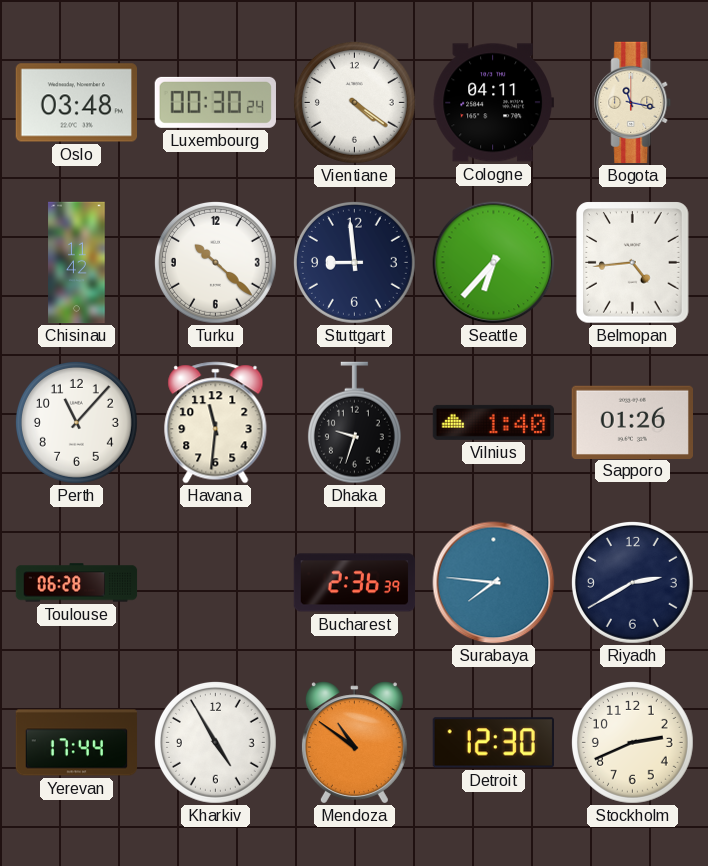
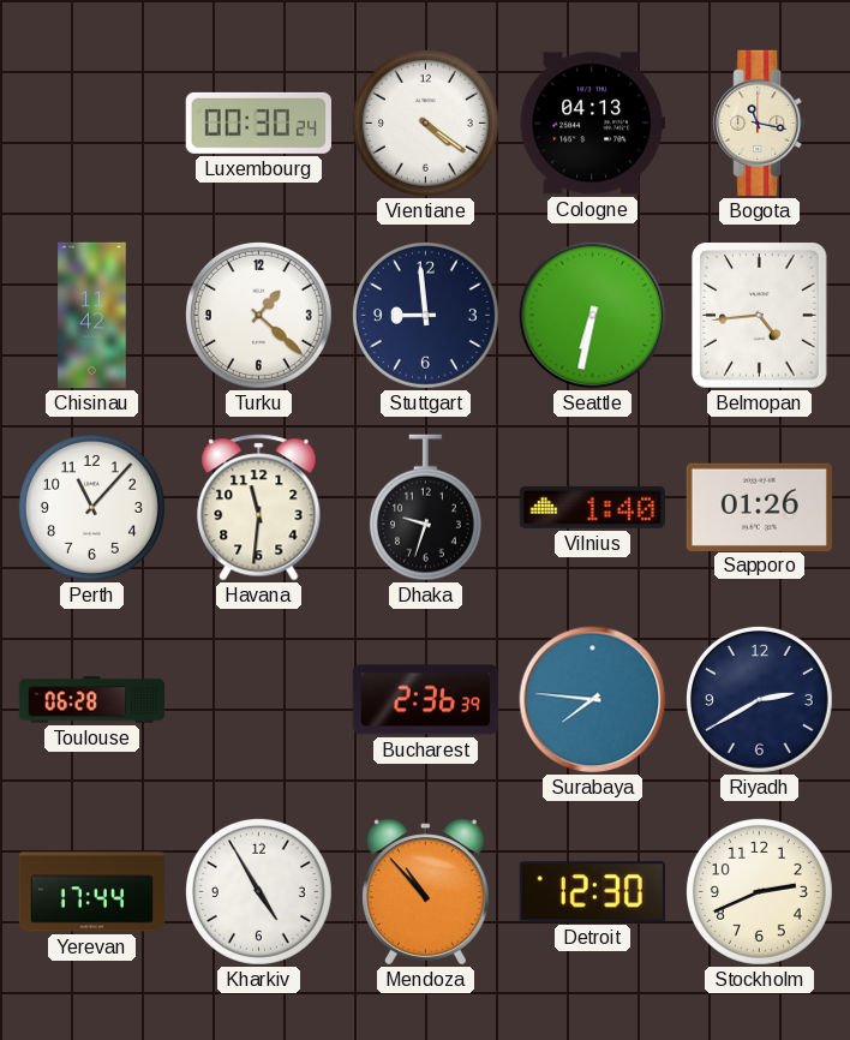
Oslo: 03:48 -> none
Cologne: 04:11 -> 04:13
Turku: 10:22 -> 1:22
Seattle: 6:37 -> 6:32
Mendoza: 10:51 -> 10:53
